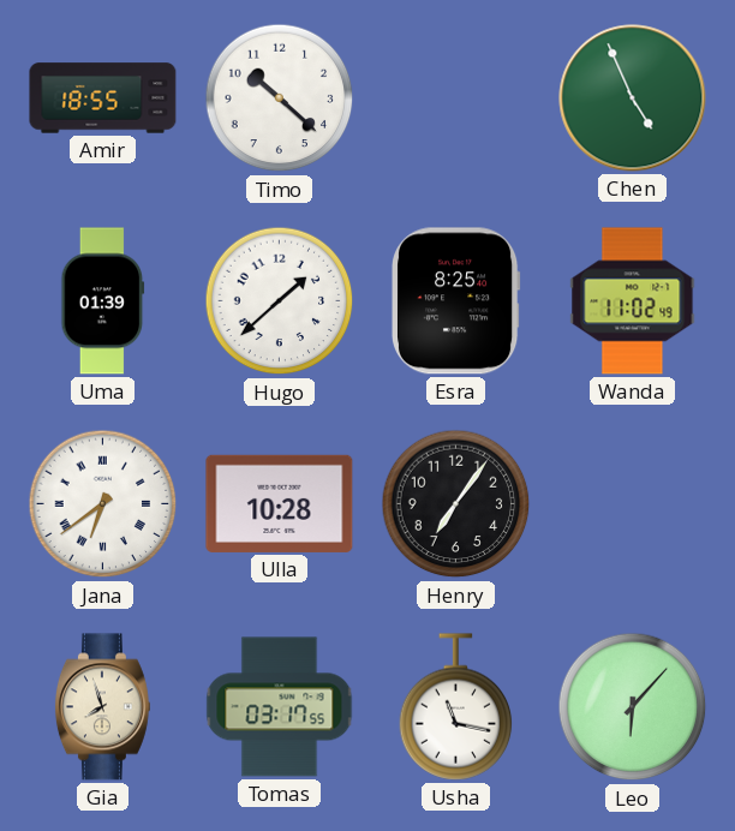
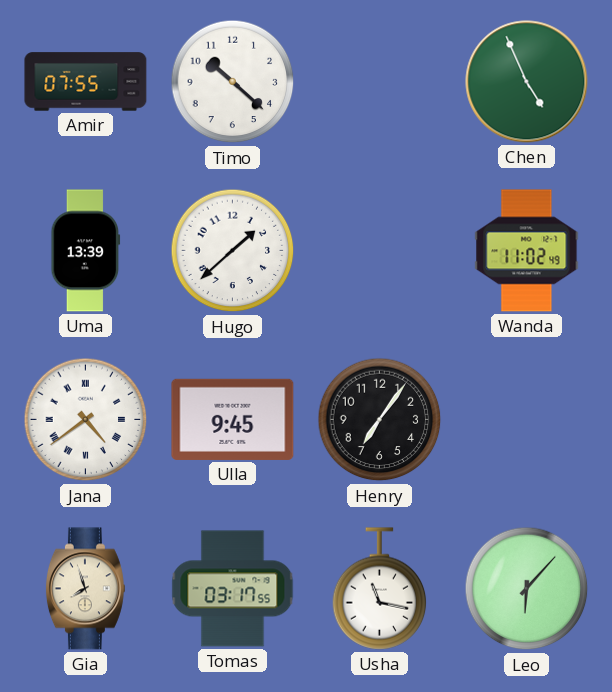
Amir: 18:55 -> 07:55
Uma: 01:39 -> 13:39
Esra: 8:25 -> none
Jana: 6:39 -> 4:39
Ulla: 10:28 -> 9:45
